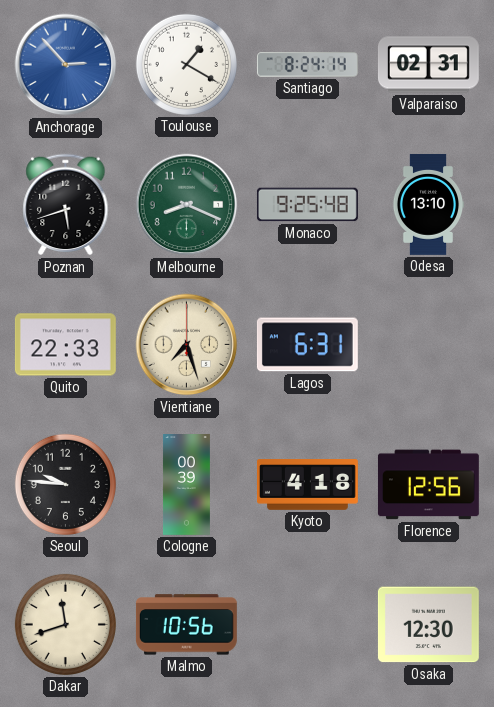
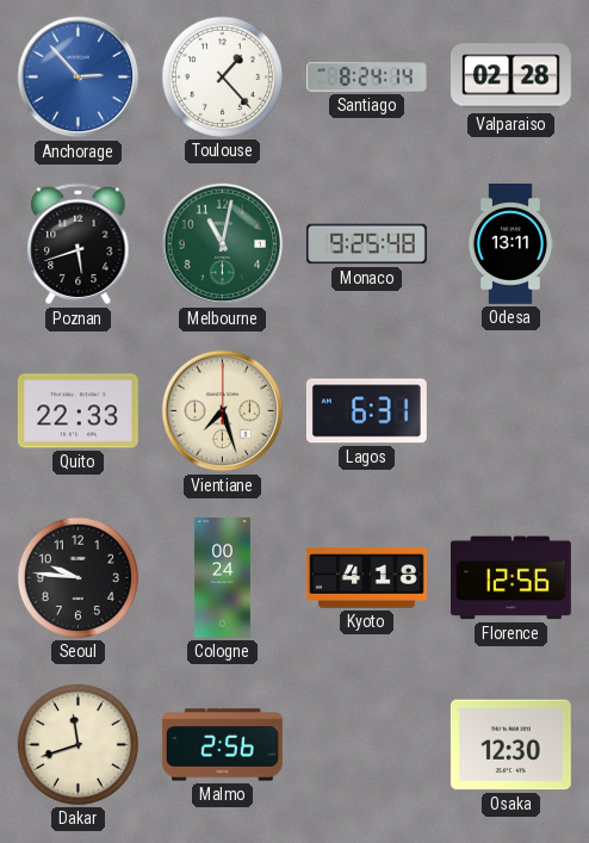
Toulouse: 1:20 -> 1:23
Valparaiso: 02:31 -> 02:28
Melbourne: 8:19 -> 11:02
Odesa: 13:10 -> 13:11
Cologne: 00:39 -> 00:24
Malmo: 10:56 -> 2:56
